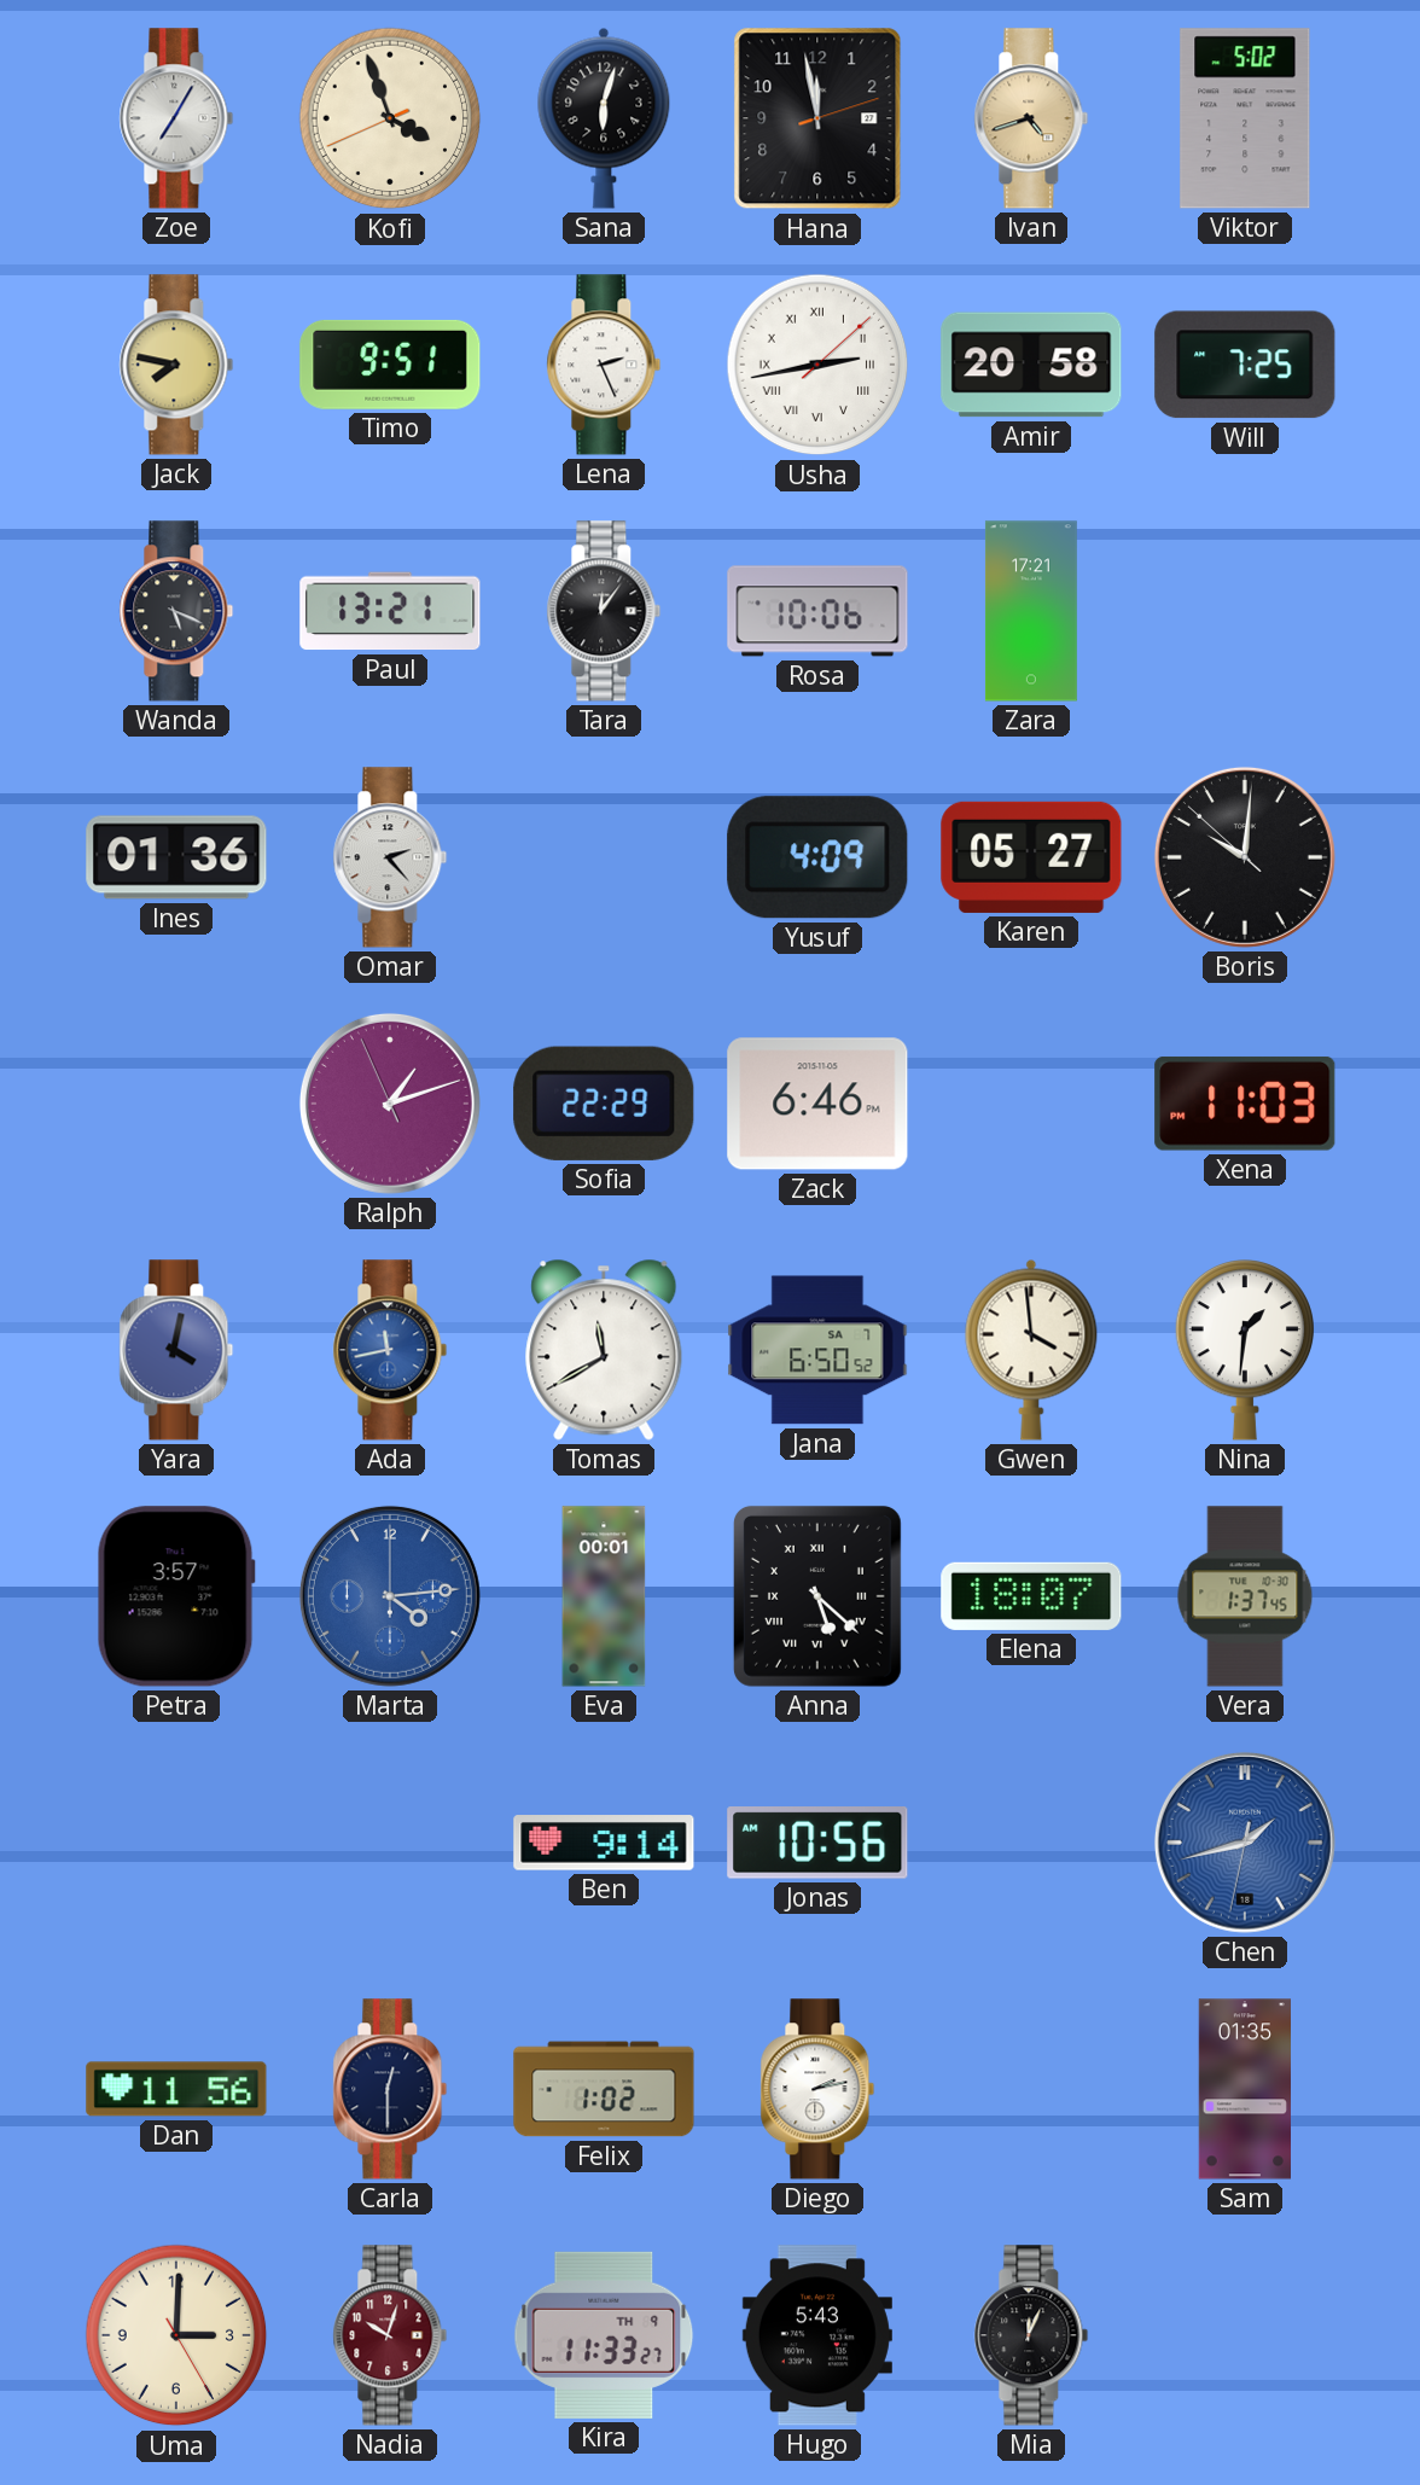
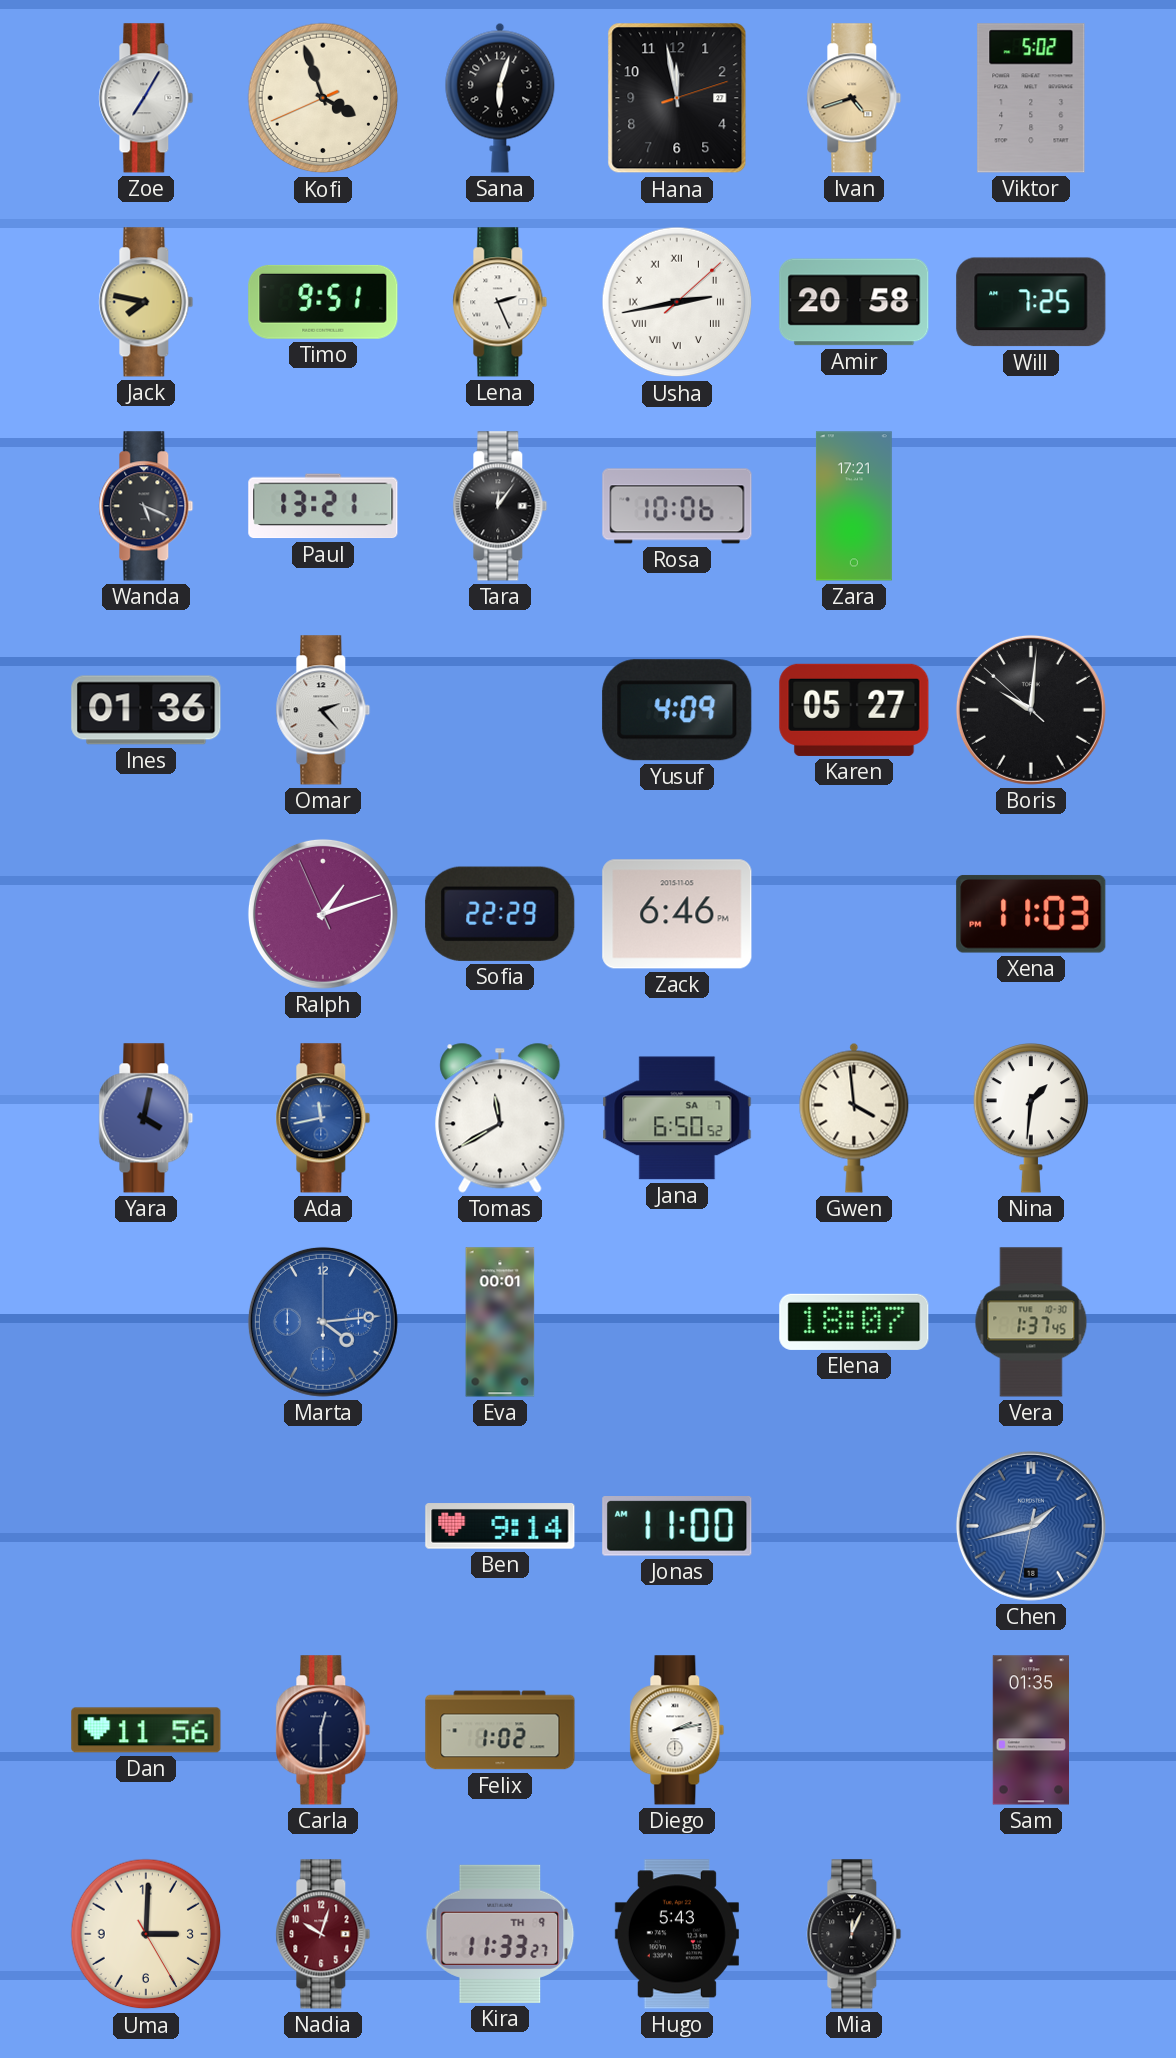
Petra: 3:57 -> none
Anna: 5:22 -> none
Jonas: 10:56 -> 11:00
